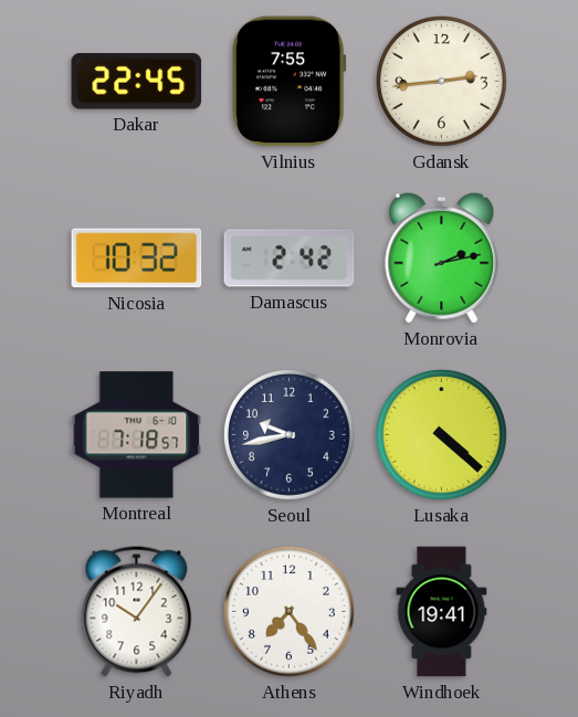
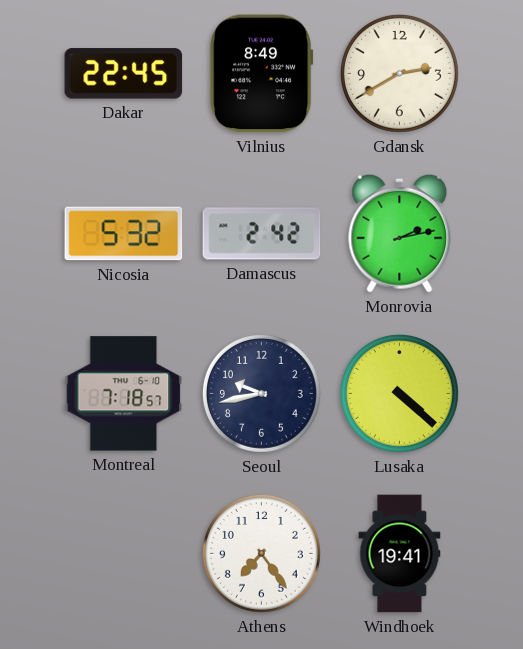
Vilnius: 7:55 -> 8:49
Gdansk: 2:44 -> 2:40
Nicosia: 10:32 -> 5:32
Riyadh: 10:06 -> none
